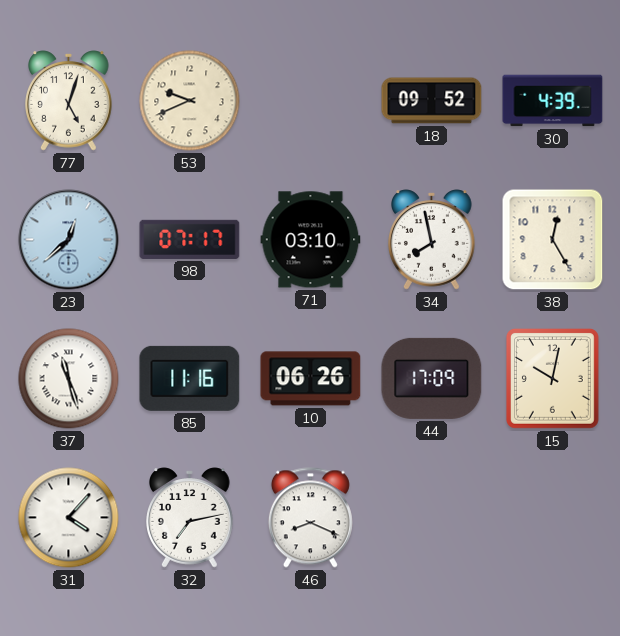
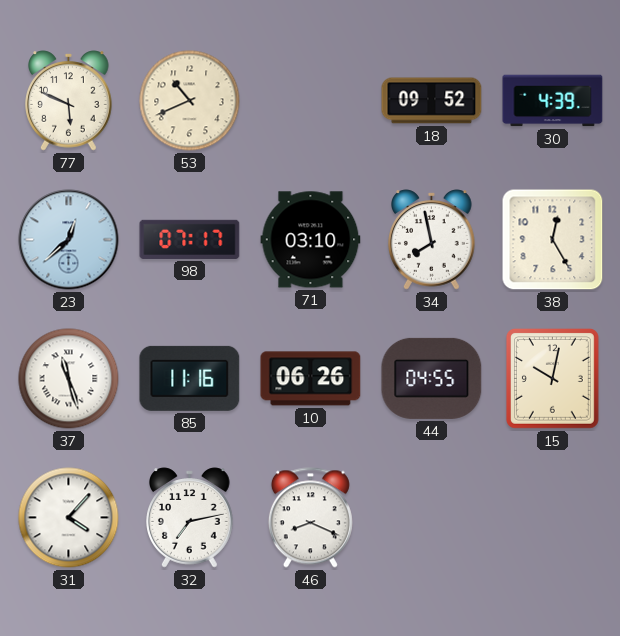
77: 5:03 -> 5:49
53: 9:41 -> 10:41
44: 17:09 -> 04:55
